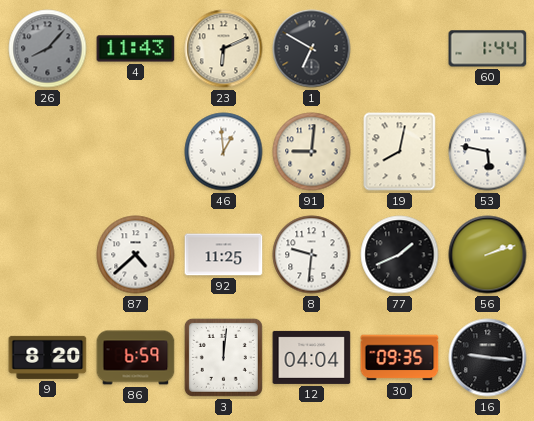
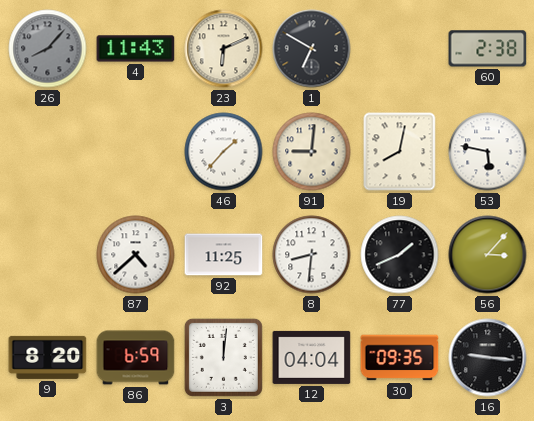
60: 1:44 -> 2:38
46: 12:59 -> 1:37
8: 9:31 -> 8:31
56: 2:12 -> 3:07
